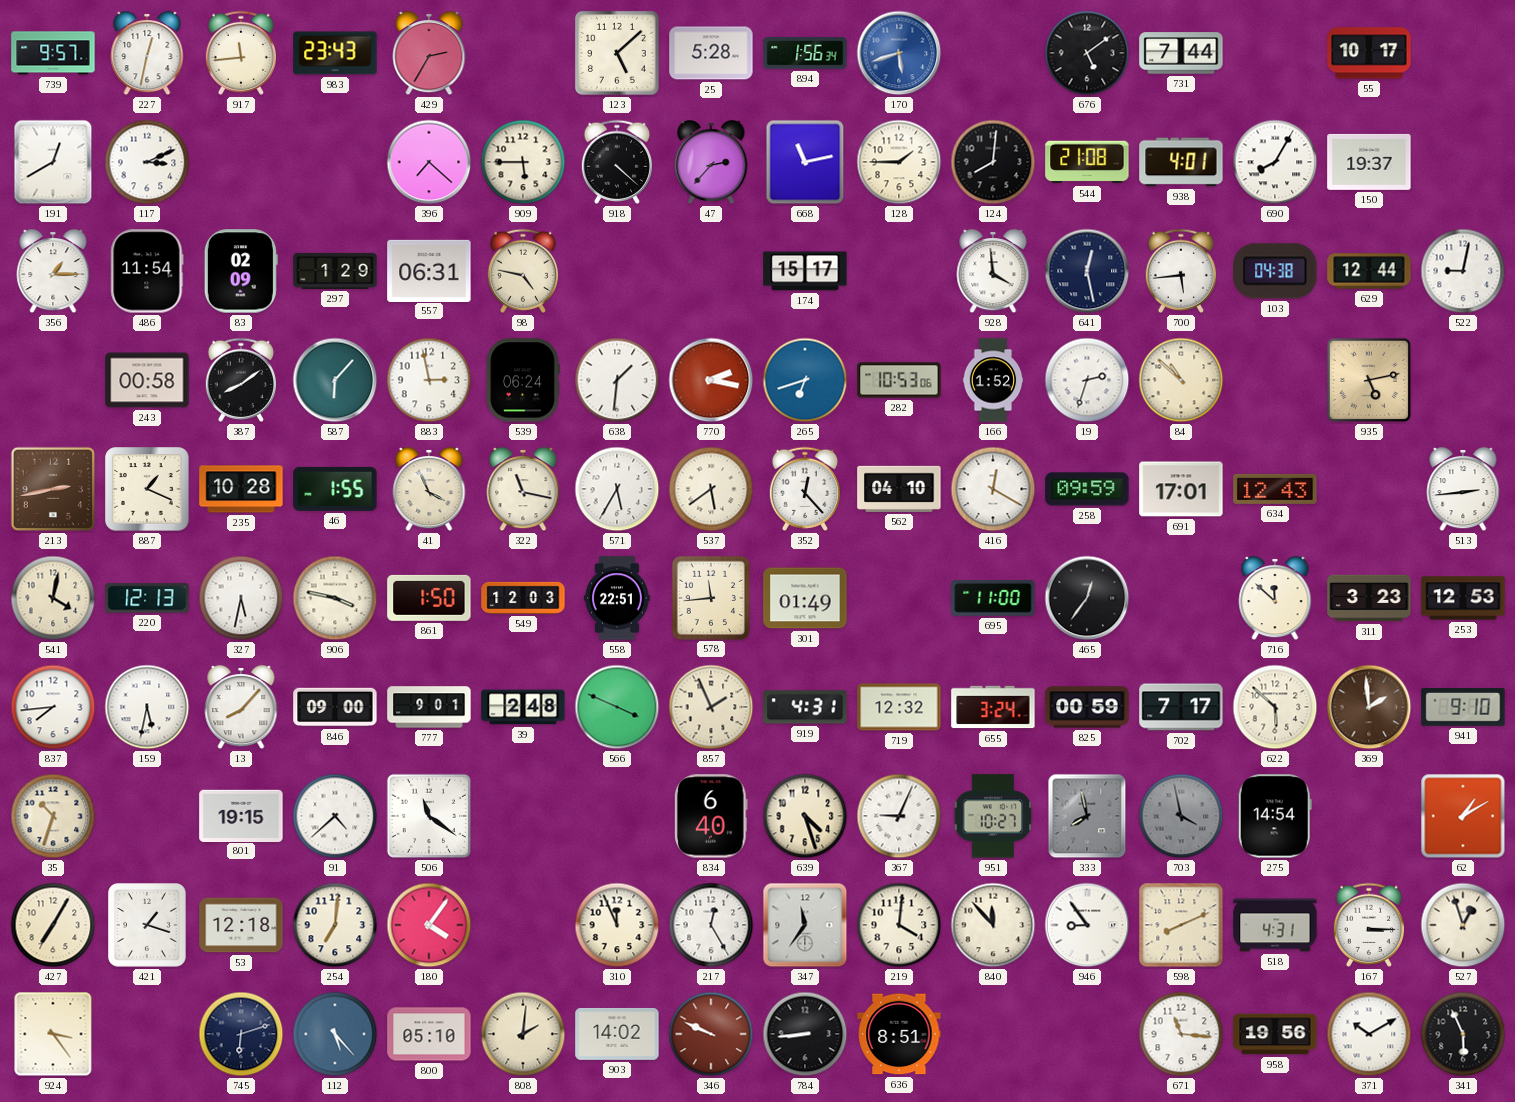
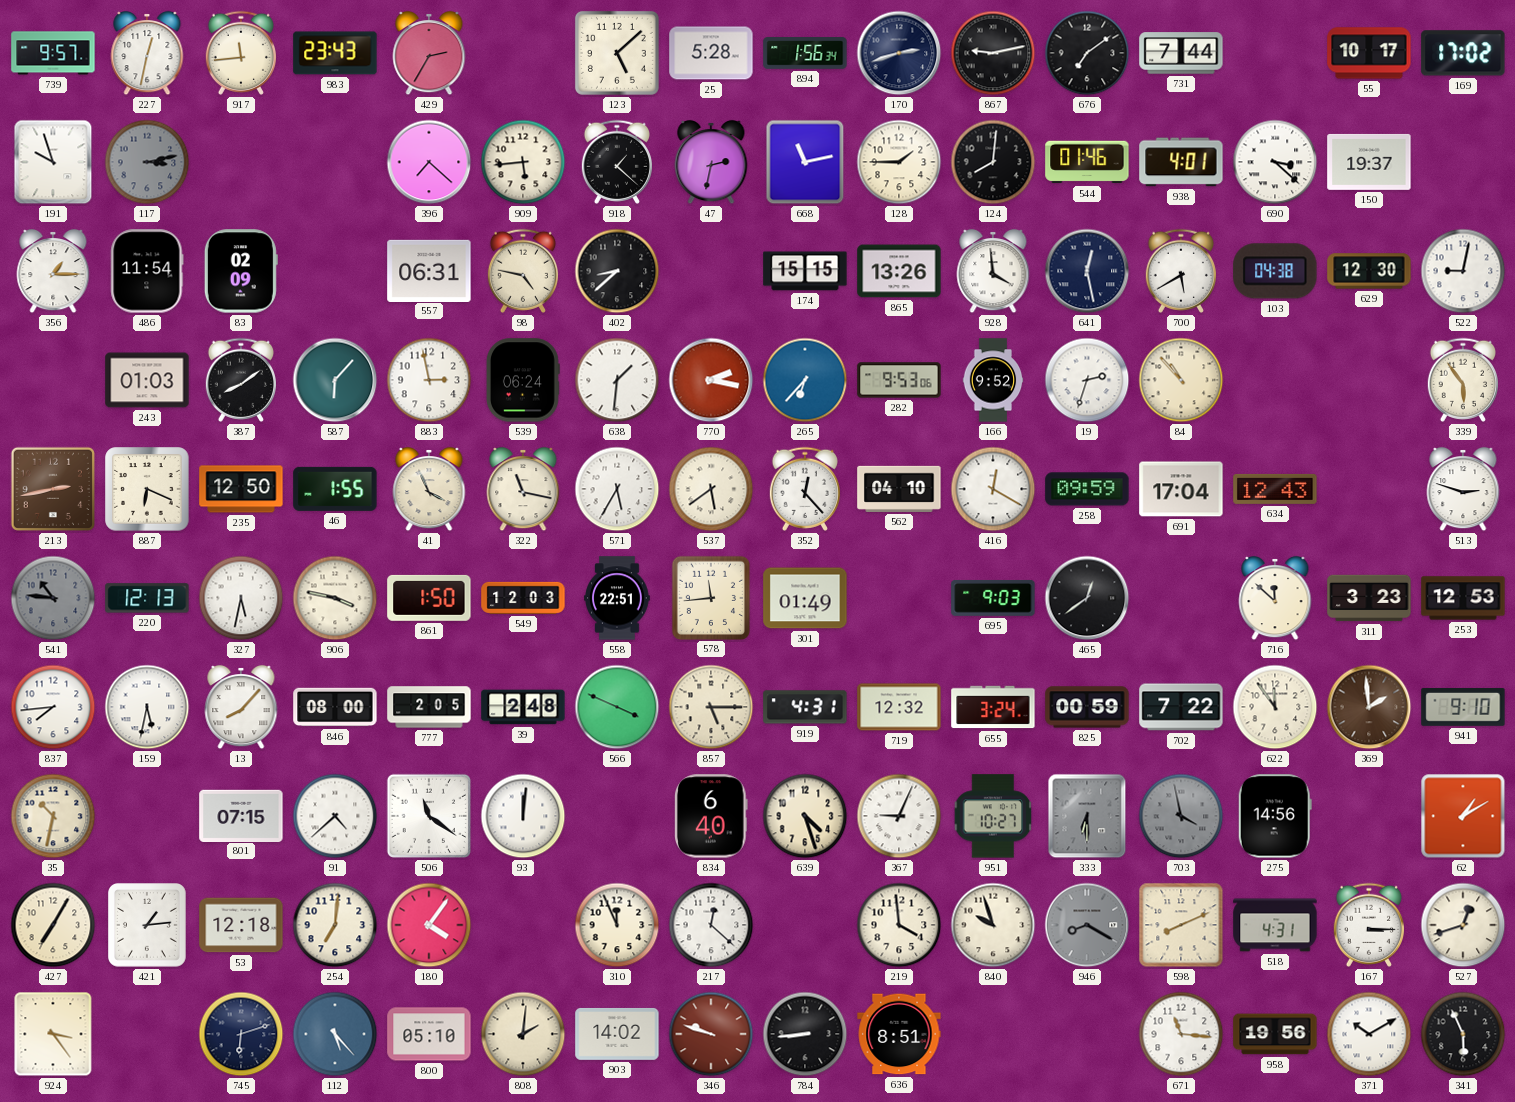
170: 5:42 -> 2:42
170 dial: blue -> navy
867: none -> 9:13
676: 5:09 -> 7:09
169: none -> 17:02
191: 12:40 -> 9:57
117: 3:11 -> 3:13
117 dial: white -> grey
909: 5:45 -> 5:44
918: 4:22 -> 1:22
47: 2:37 -> 2:32
544: 21:08 -> 01:46
690: 8:05 -> 3:22
297: 1:29 -> none
402: none -> 8:38
174: 15:17 -> 15:15
865: none -> 13:26
700: 5:44 -> 5:40
629: 12:44 -> 12:30
243: 00:58 -> 01:03
265: 6:42 -> 6:37
282: 10:53 -> 9:53
166: 1:52 -> 9:52
84: 10:52 -> 10:53
935: 5:13 -> none
339: none -> 5:54
887: 1:19 -> 6:19
235: 10:28 -> 12:50
691: 17:01 -> 17:04
513: 2:44 -> 2:48
541: 4:02 -> 10:46
541 dial: cream -> grey
695: 11:00 -> 9:03
465: 12:36 -> 12:39
846: 09:00 -> 08:00
777: 9:01 -> 2:05
857: 1:56 -> 5:15
702: 7:17 -> 7:22
622: 5:52 -> 11:54
35: 10:33 -> 10:32
801: 19:15 -> 07:15
93: none -> 12:01
333: 7:58 -> 6:30
275: 14:54 -> 14:56
421: 1:18 -> 1:14
217: 12:25 -> 12:22
347: 11:36 -> none
219: 4:01 -> 3:59
840: 11:53 -> 9:57
946: 8:54 -> 8:20
946 dial: white -> grey
527: 12:57 -> 12:42
346: 9:49 -> 9:48
